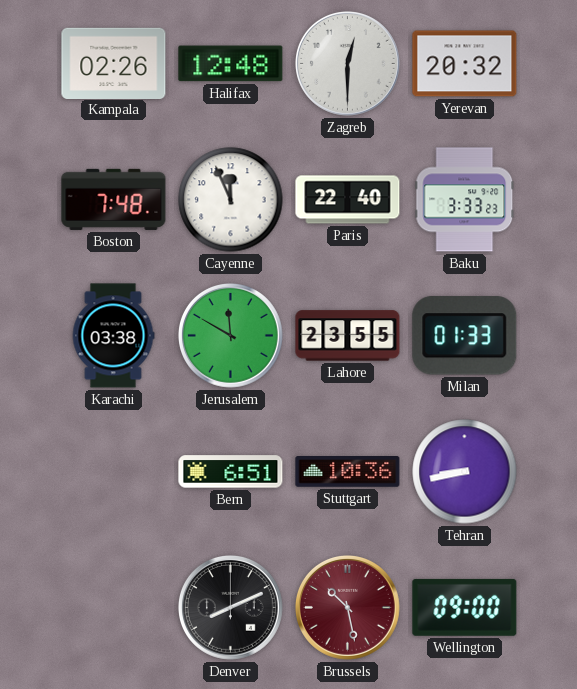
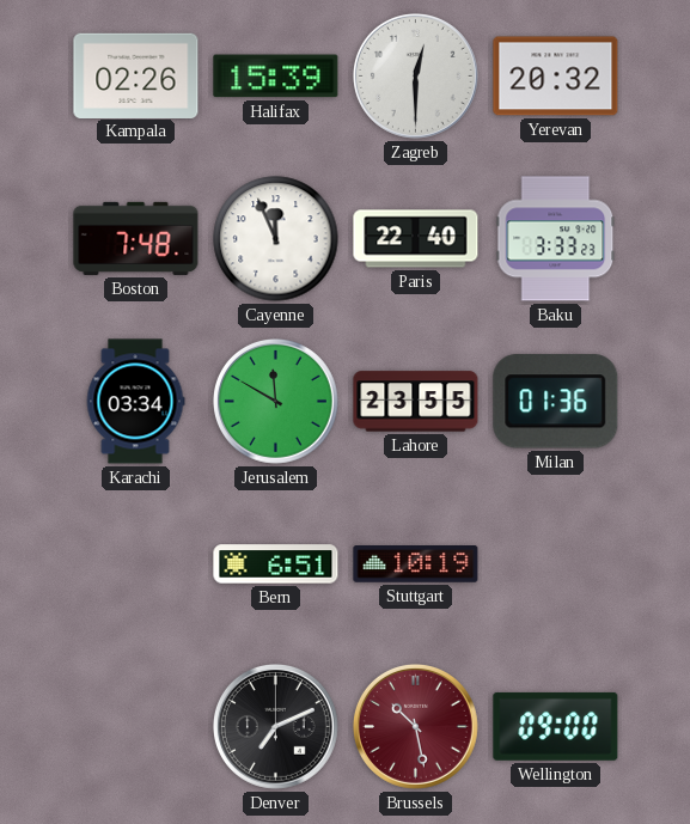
Halifax: 12:48 -> 15:39
Karachi: 03:38 -> 03:34
Milan: 01:33 -> 01:36
Stuttgart: 10:36 -> 10:19
Tehran: 8:43 -> none
Denver: 8:11 -> 7:11
